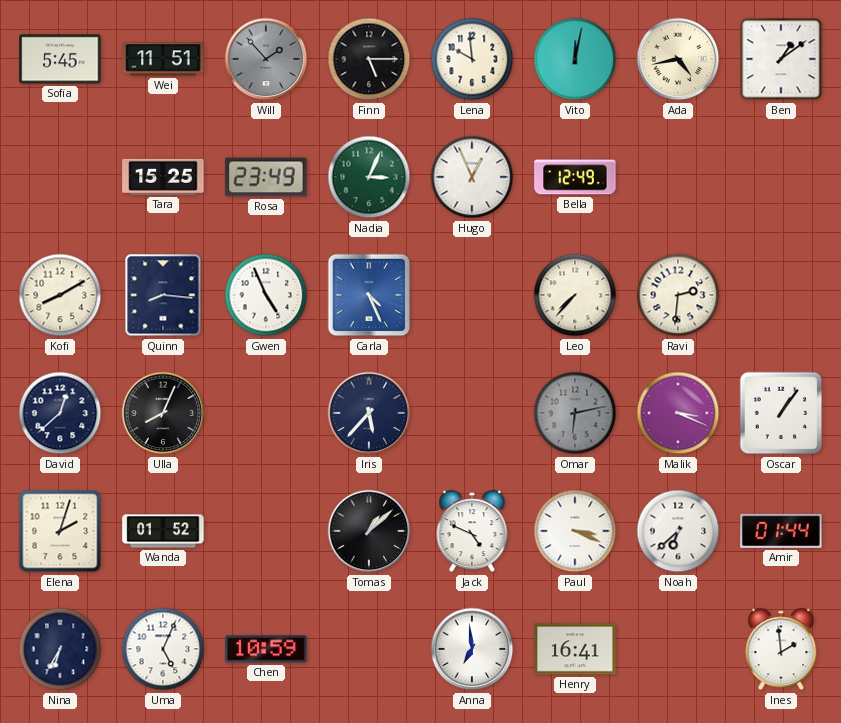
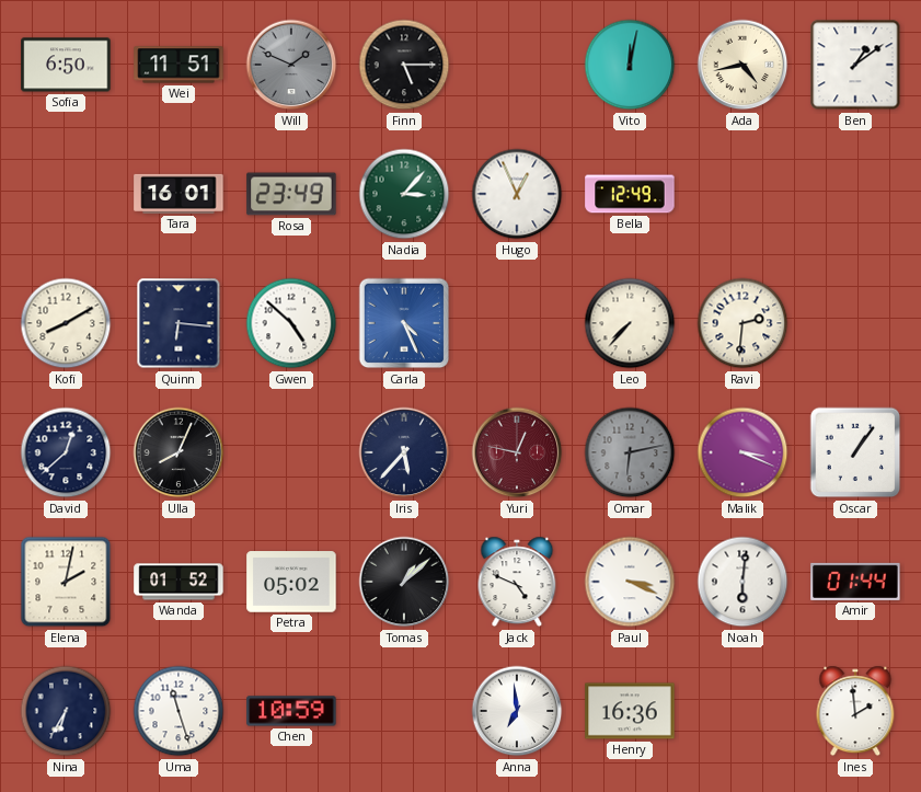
Sofia: 5:45 -> 6:50
Will: 1:53 -> 1:49
Lena: 9:59 -> none
Tara: 15:25 -> 16:01
Nadia: 3:04 -> 3:07
Quinn: 8:16 -> 6:16
Gwen: 4:56 -> 4:52
Yuri: none -> 12:47
Elena: 2:03 -> 2:02
Petra: none -> 05:02
Noah: 6:38 -> 6:01
Uma: 5:04 -> 11:27
Henry: 16:41 -> 16:36
